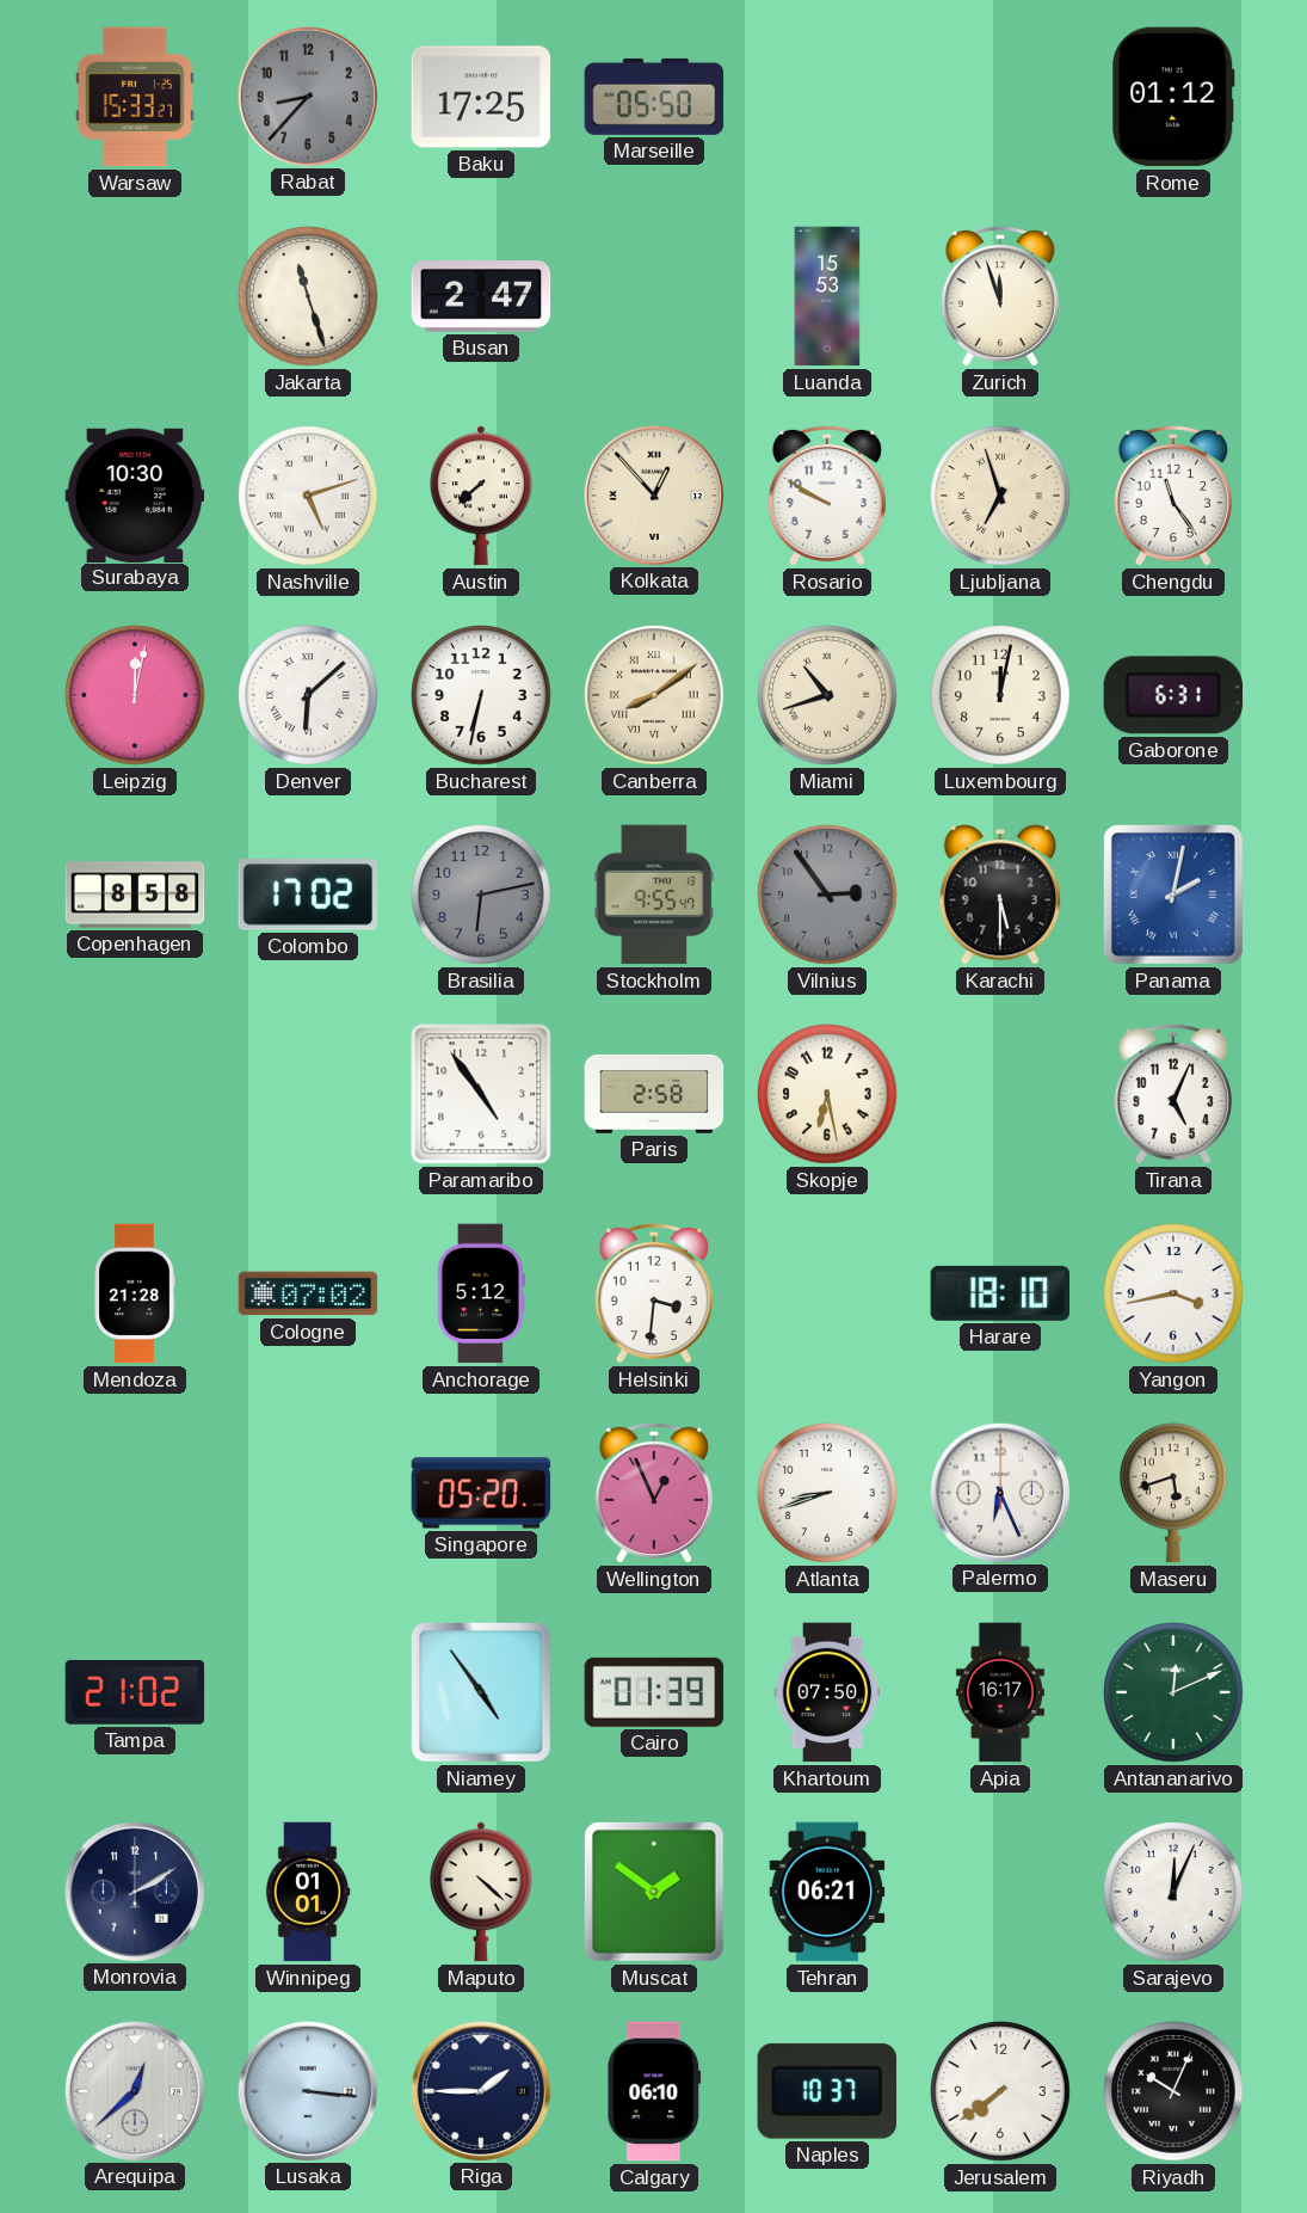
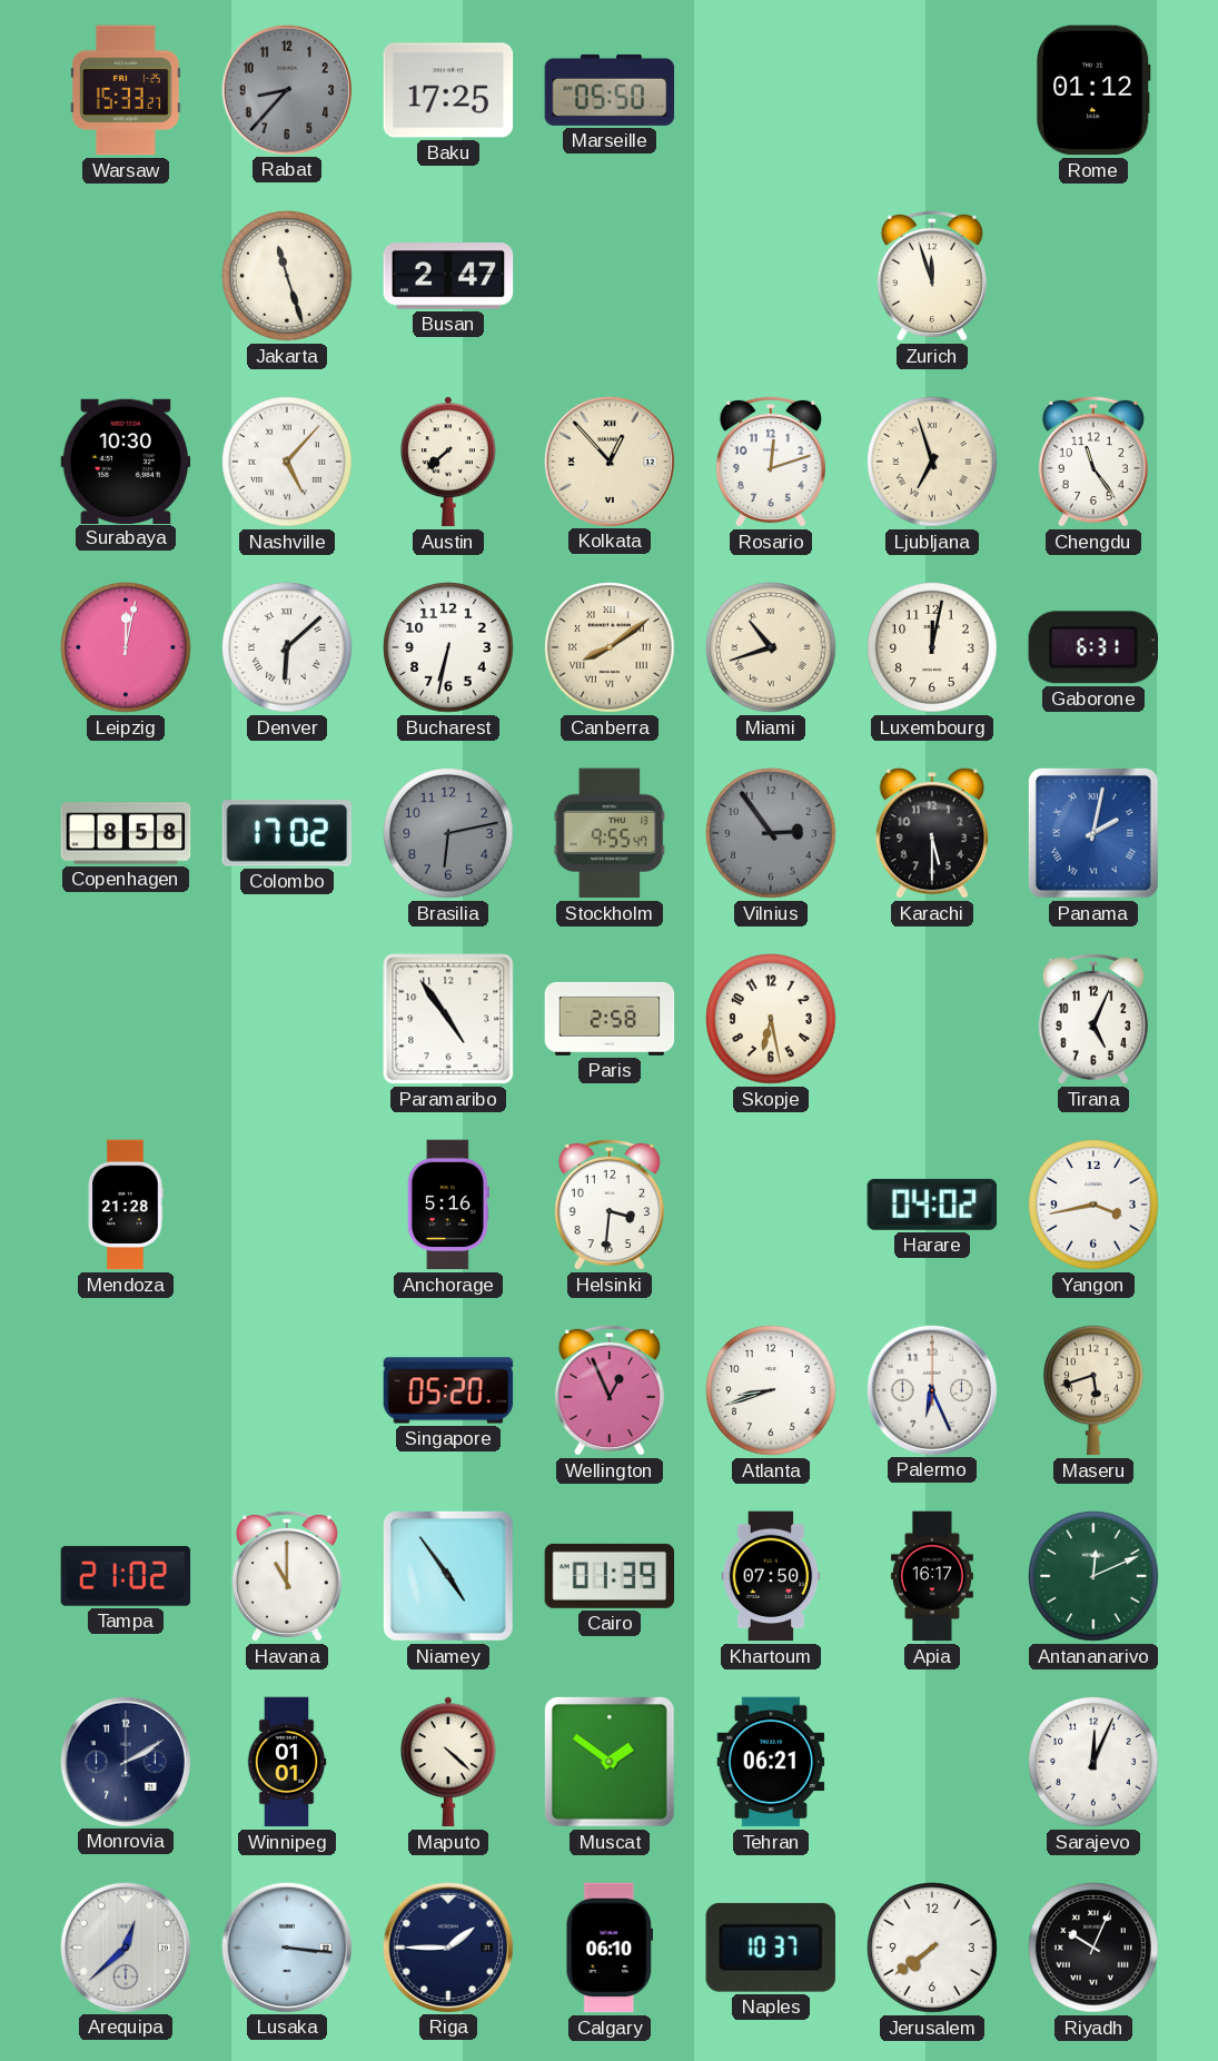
Luanda: 15:53 -> none
Nashville: 5:12 -> 5:07
Rosario: 9:50 -> 12:12
Cologne: 07:02 -> none
Anchorage: 5:12 -> 5:16
Harare: 18:10 -> 04:02
Havana: none -> 11:00
